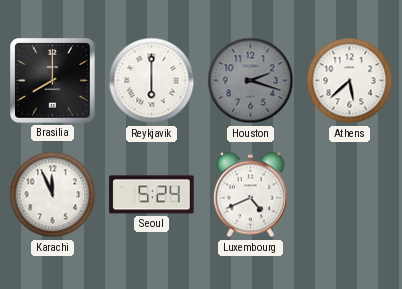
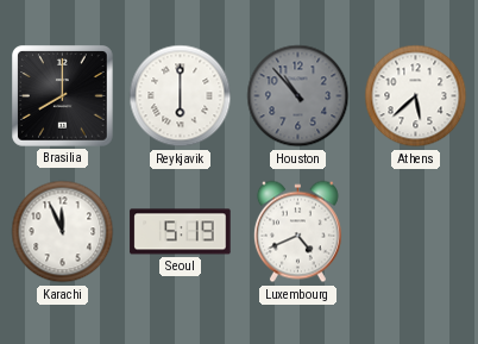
Houston: 2:18 -> 10:53
Seoul: 5:24 -> 5:19
